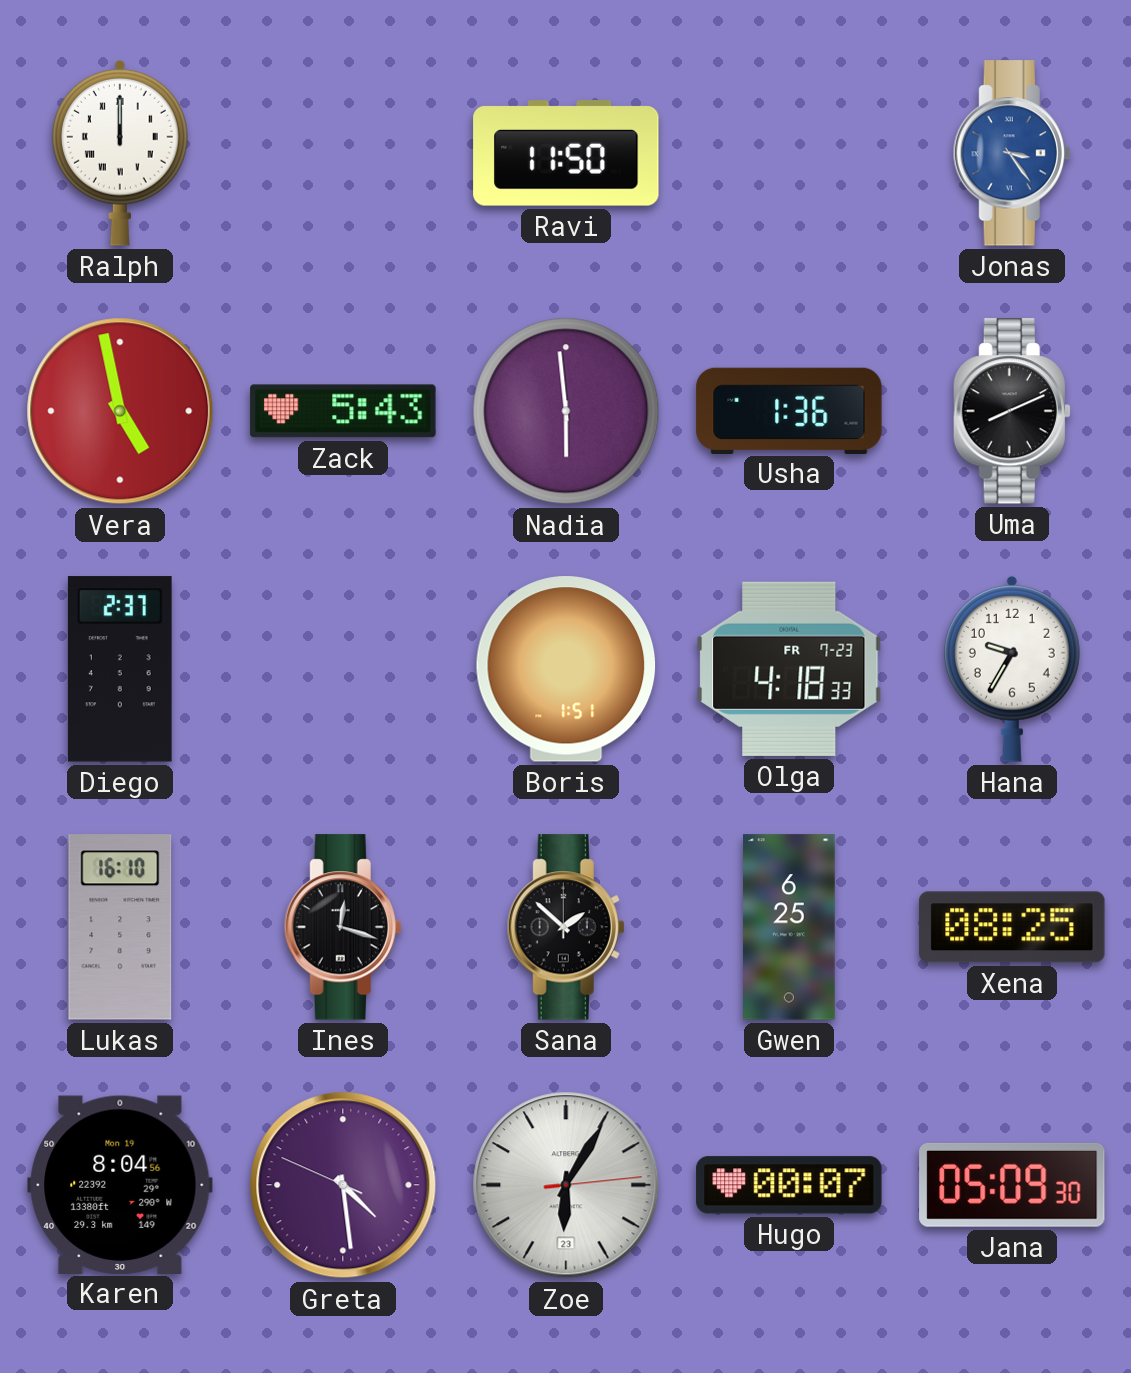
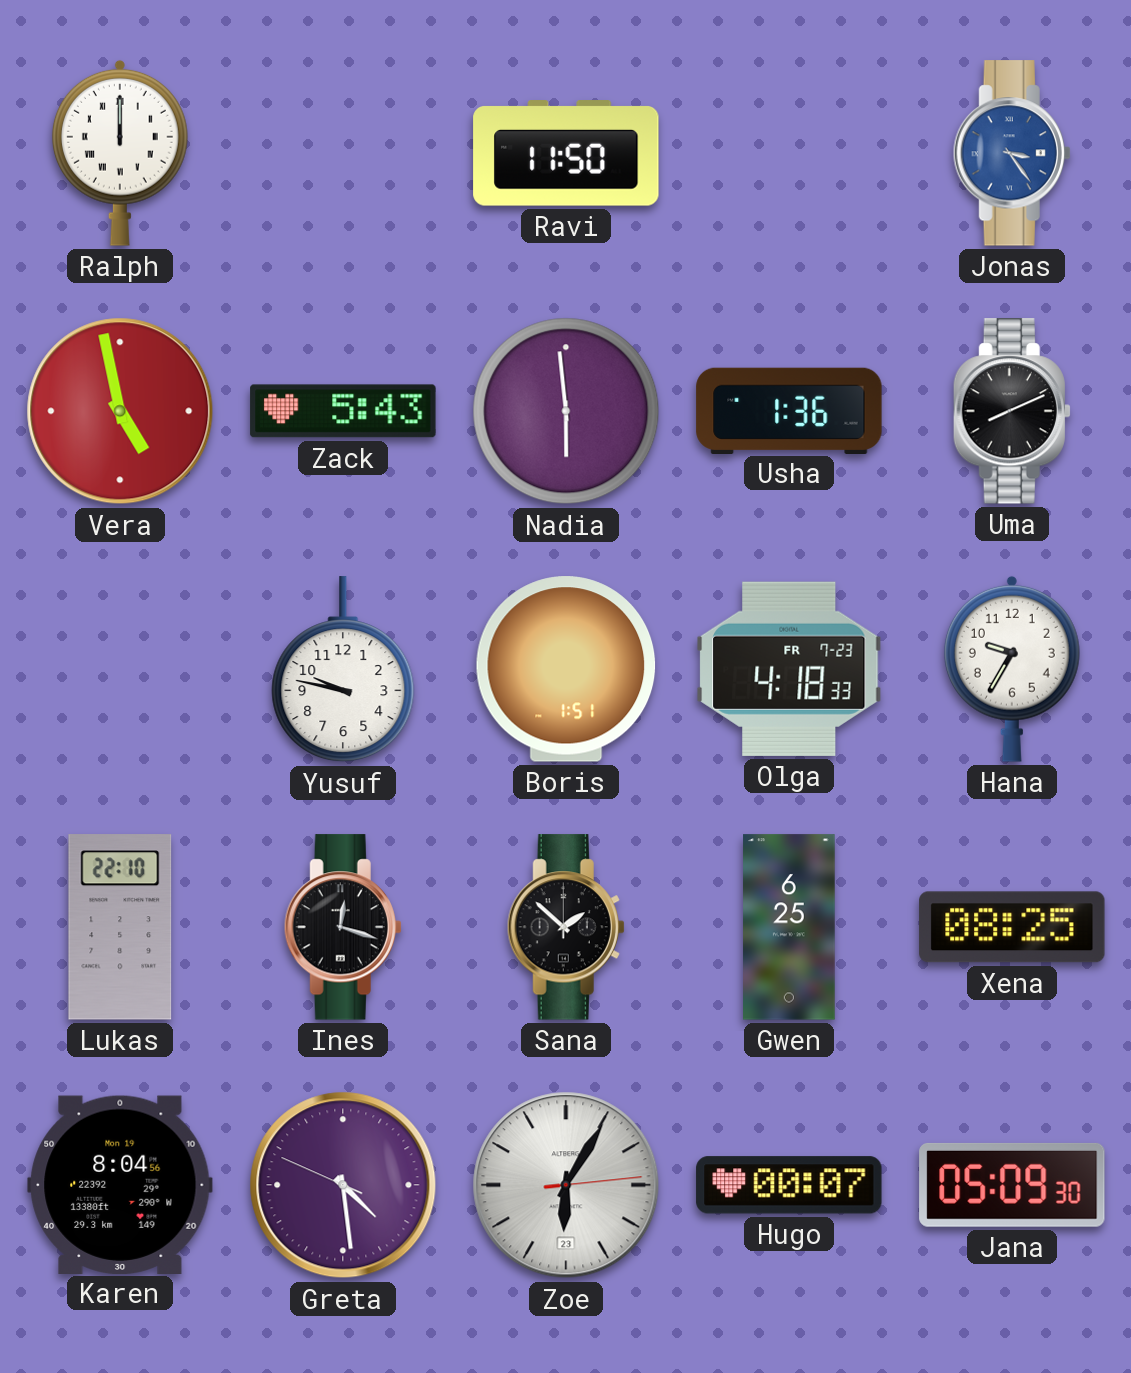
Diego: 2:37 -> none
Yusuf: none -> 9:47
Lukas: 16:10 -> 22:10
